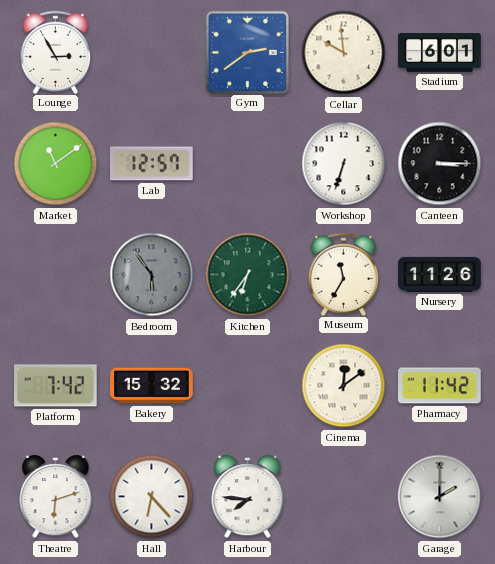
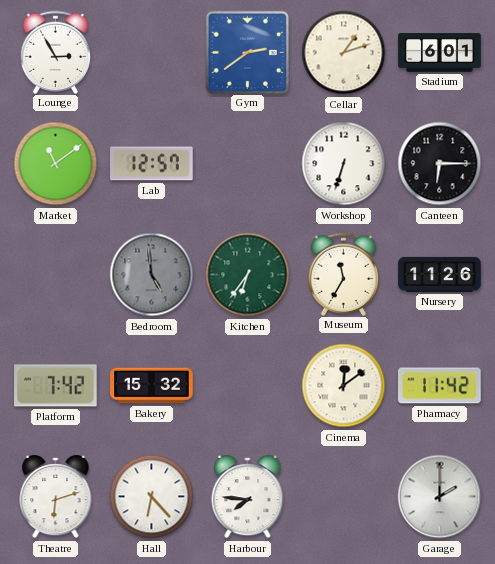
Cellar: 9:59 -> 1:12
Canteen: 3:15 -> 6:15
Bedroom: 5:54 -> 4:59
